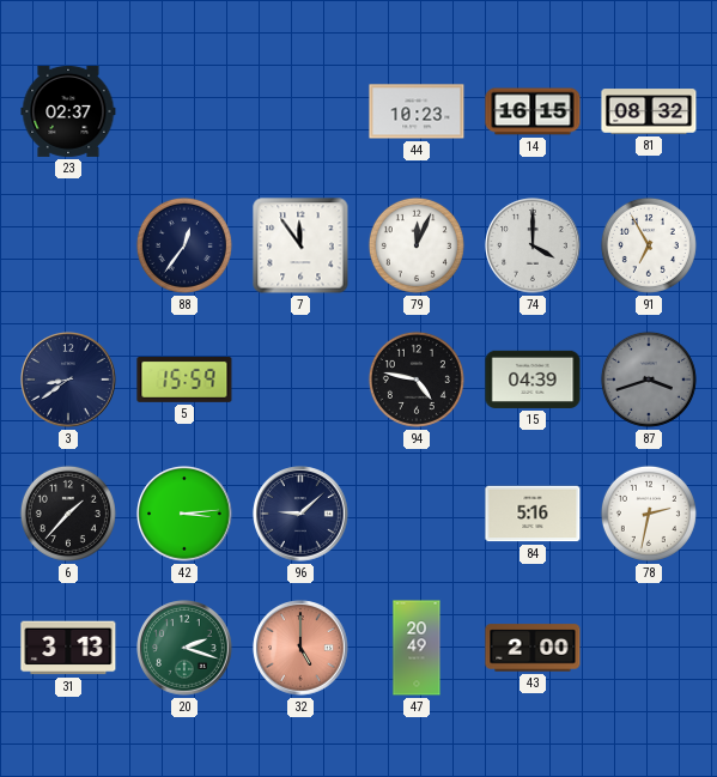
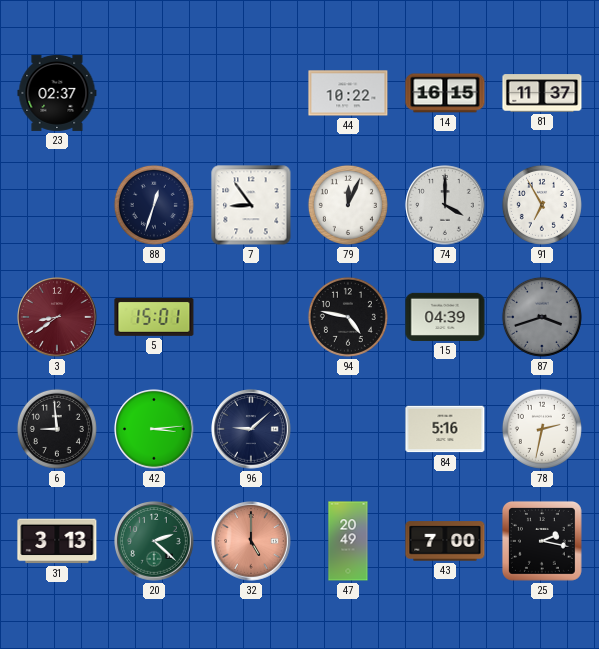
44: 10:23 -> 10:22
81: 08:32 -> 11:37
88: 12:36 -> 12:33
7: 11:54 -> 8:54
3 dial: navy -> burgundy
5: 15:59 -> 15:01
6: 1:37 -> 8:59
20: 2:18 -> 2:22
43: 2:00 -> 7:00
25: none -> 2:17
